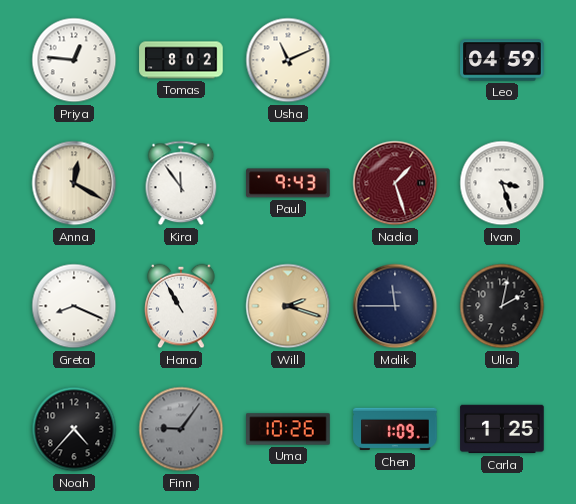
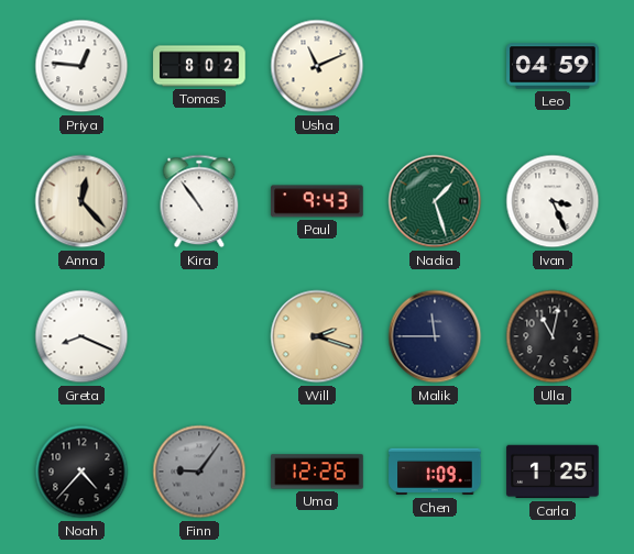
Anna: 12:20 -> 12:23
Kira: 11:54 -> 10:54
Nadia dial: burgundy -> green
Ivan: 3:27 -> 3:26
Hana: 10:55 -> none
Ulla: 2:02 -> 11:02
Uma: 10:26 -> 12:26
